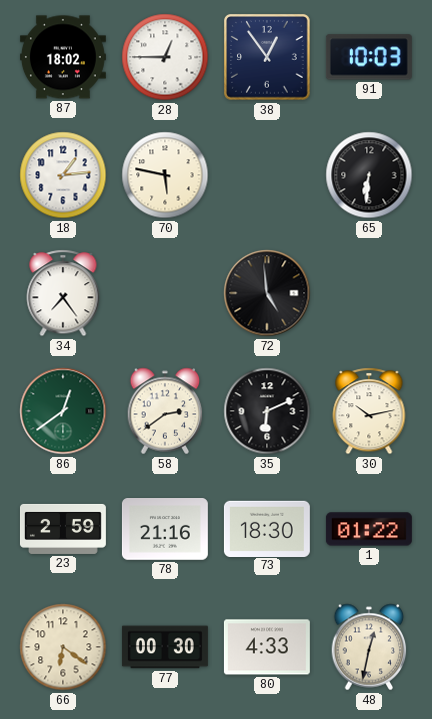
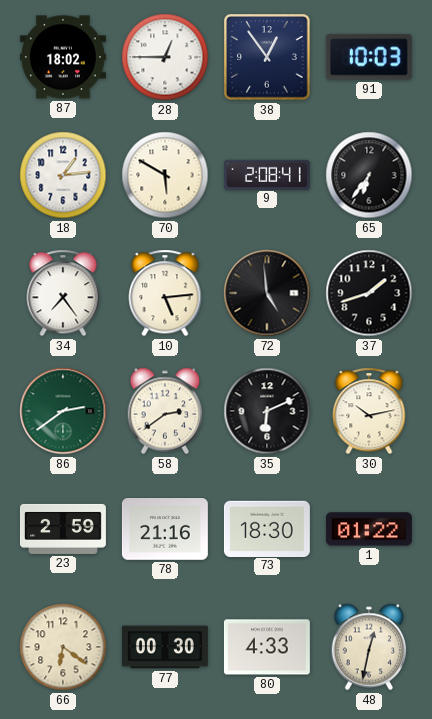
70: 5:47 -> 5:50
9: none -> 2:08
65: 6:31 -> 6:36
10: none -> 5:14
37: none -> 1:42
86: 12:39 -> 2:39
